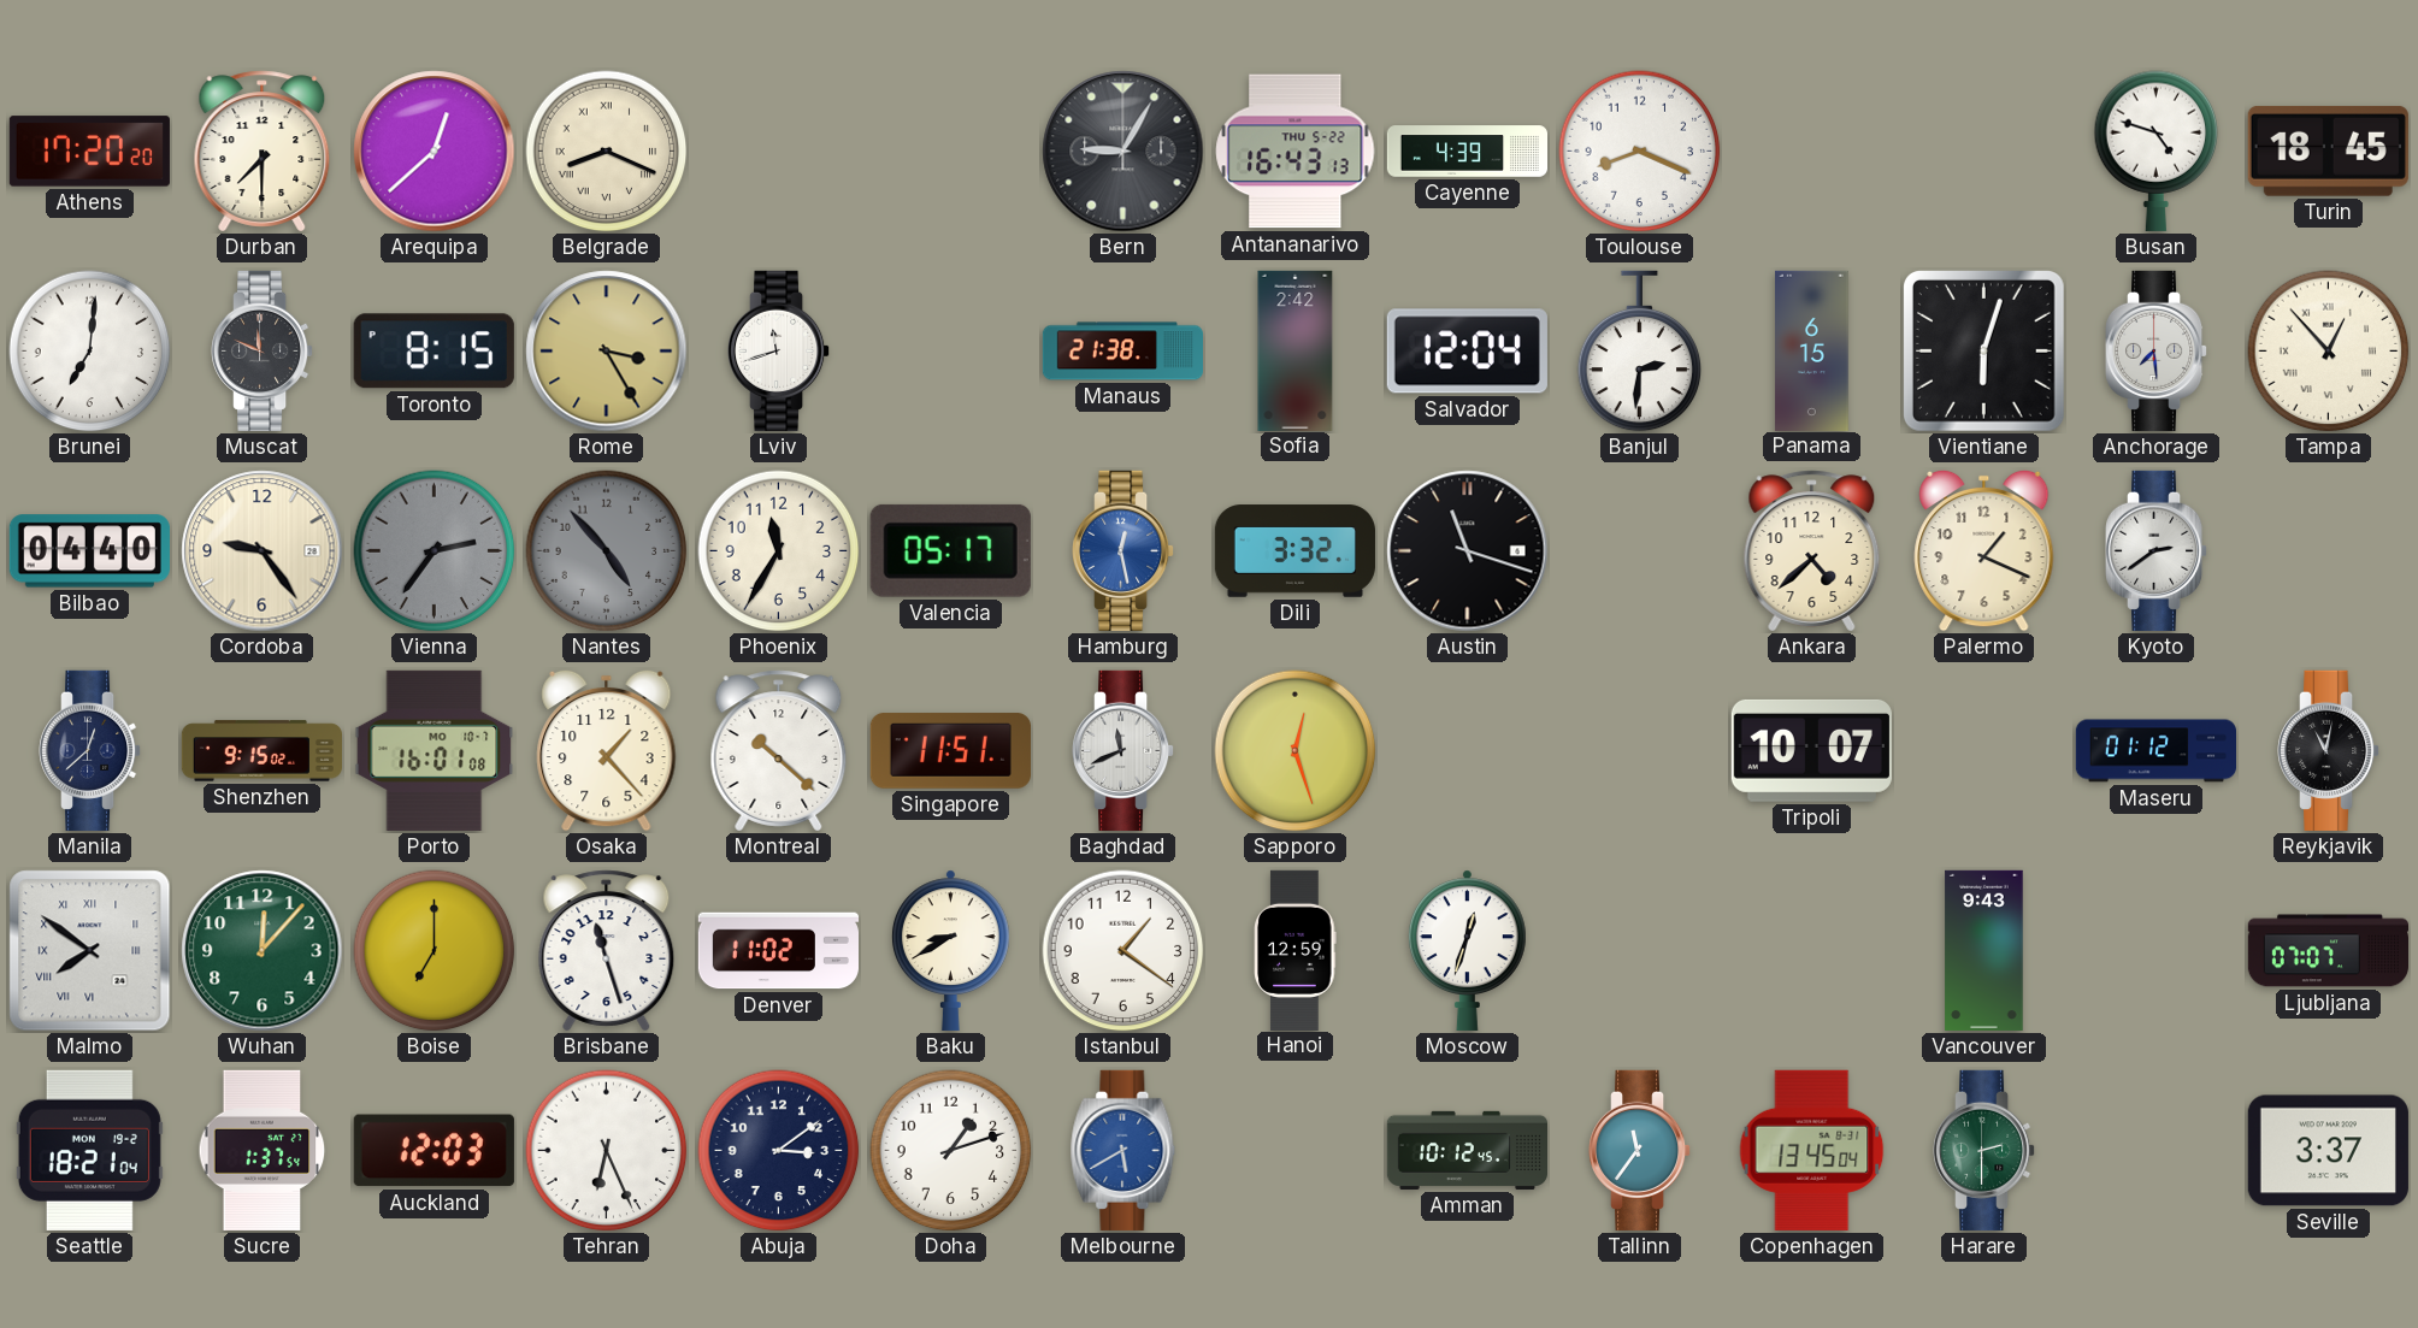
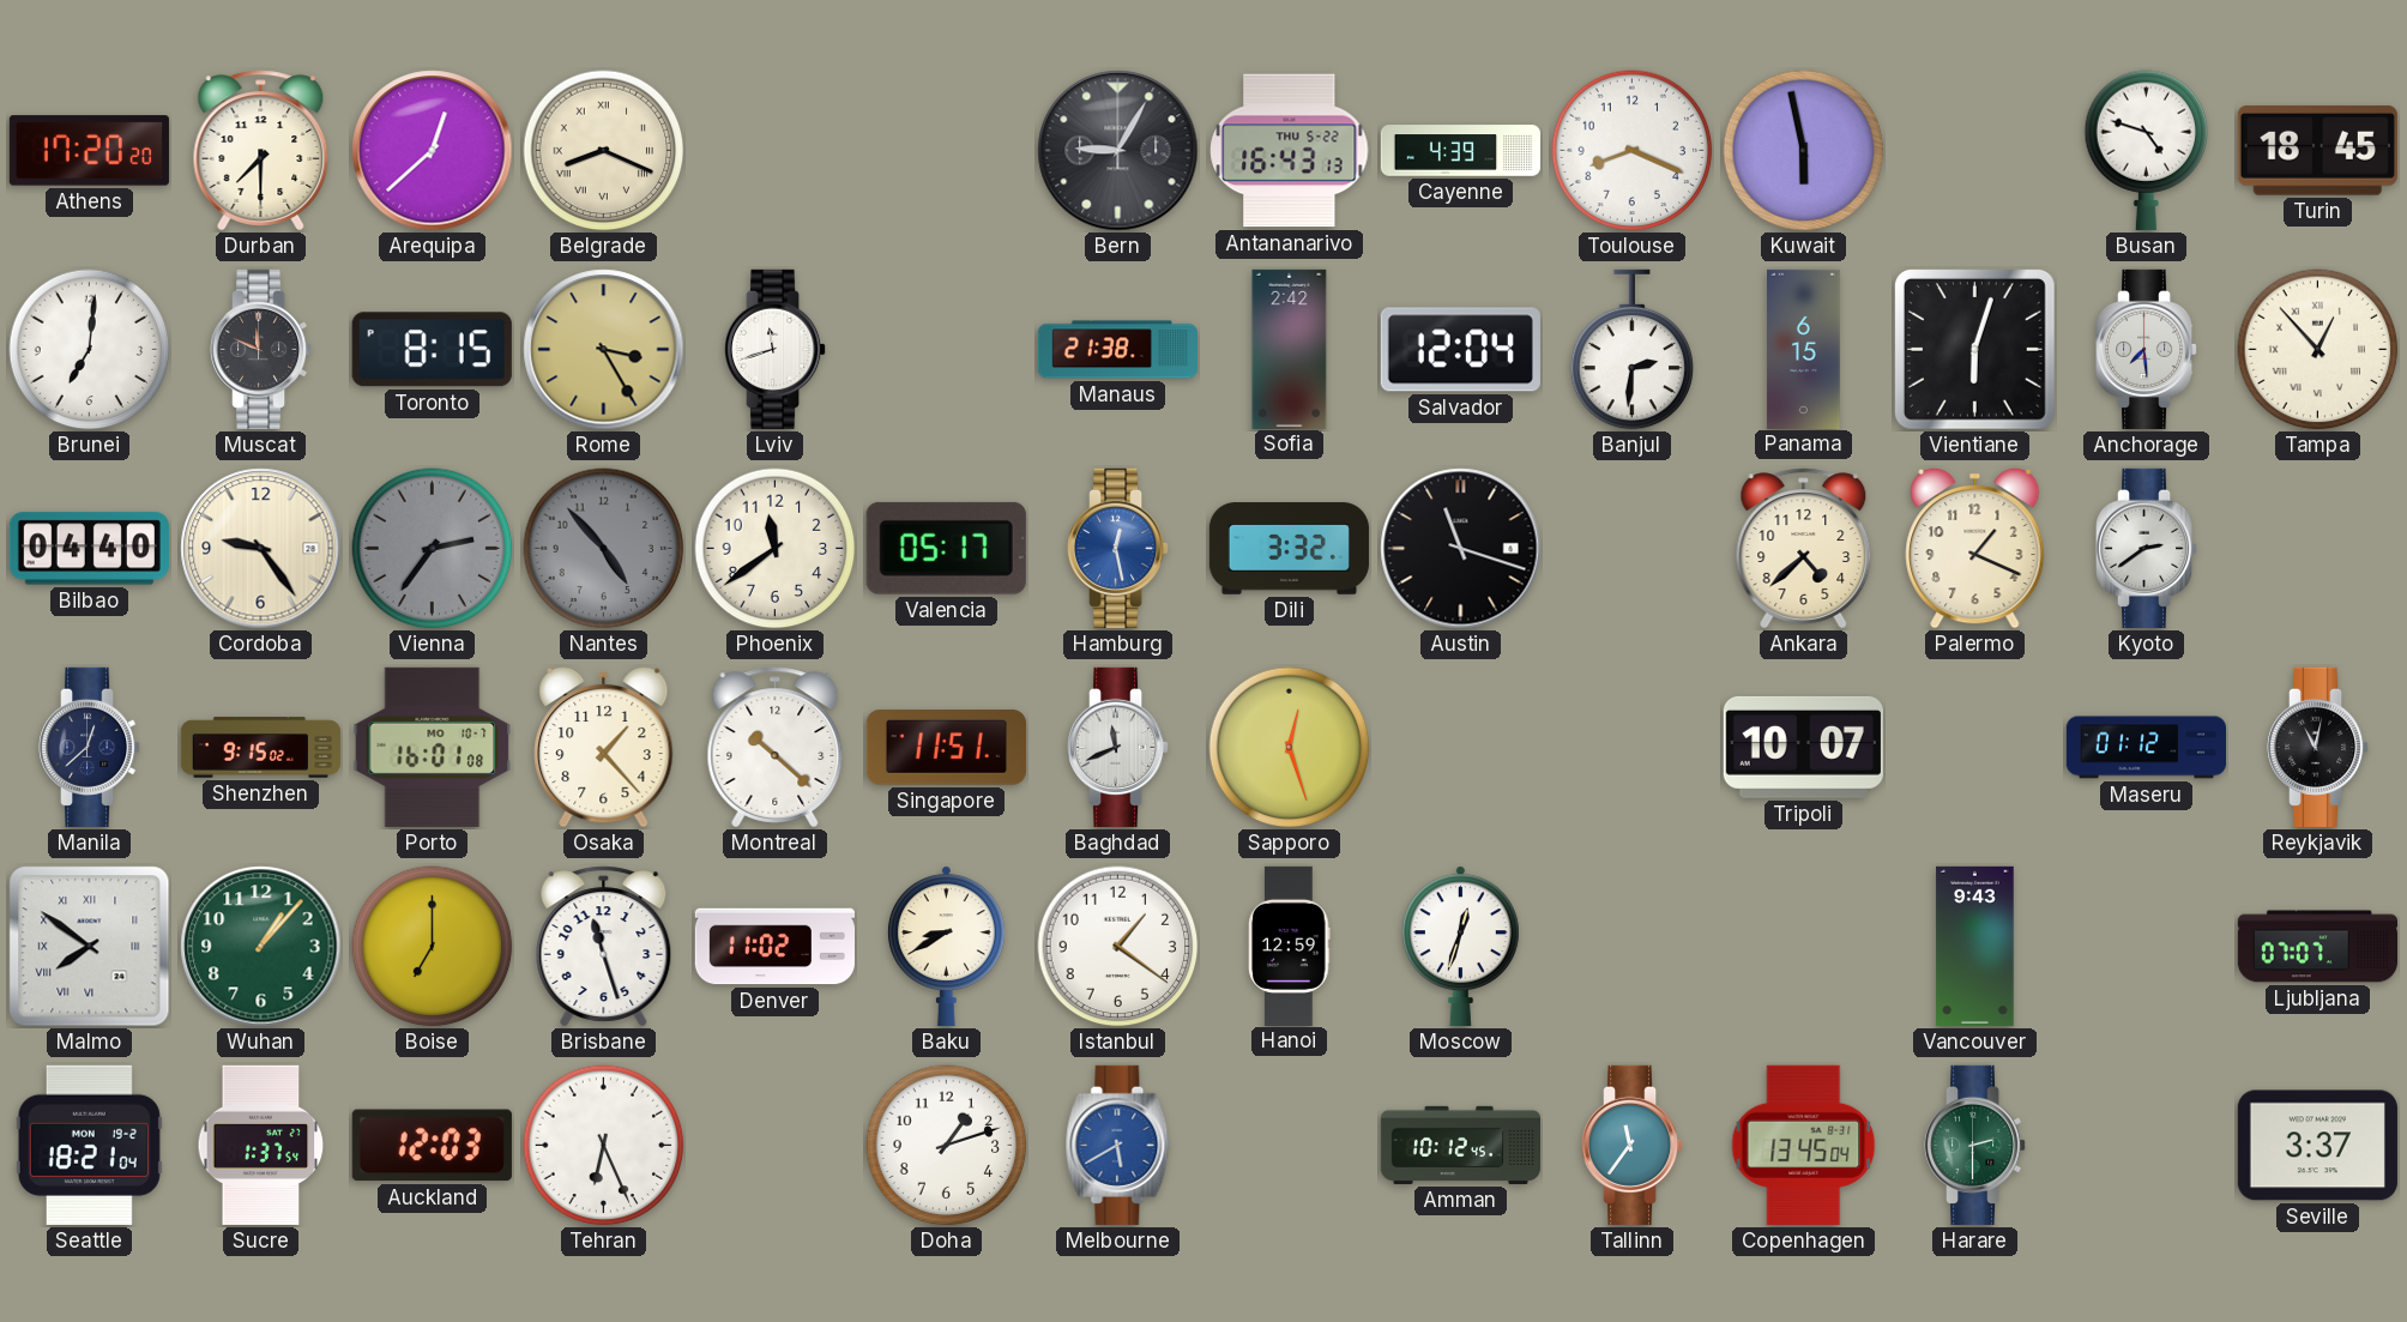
Kuwait: none -> 5:58
Phoenix: 11:35 -> 11:39
Wuhan: 12:07 -> 1:07
Abuja: 3:09 -> none
